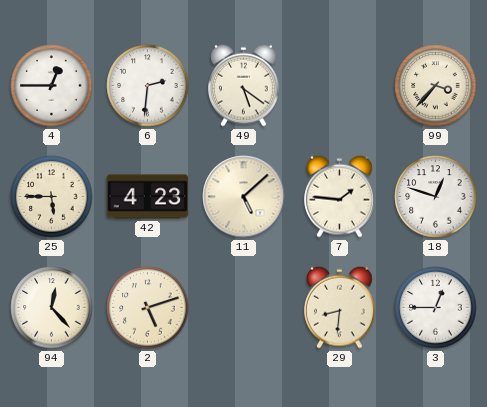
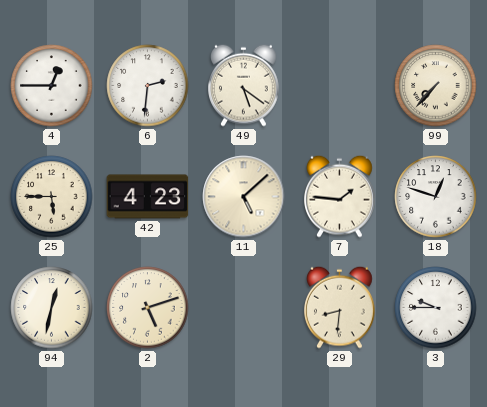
99: 3:37 -> 7:37
94: 12:23 -> 12:32
3: 12:45 -> 9:45
